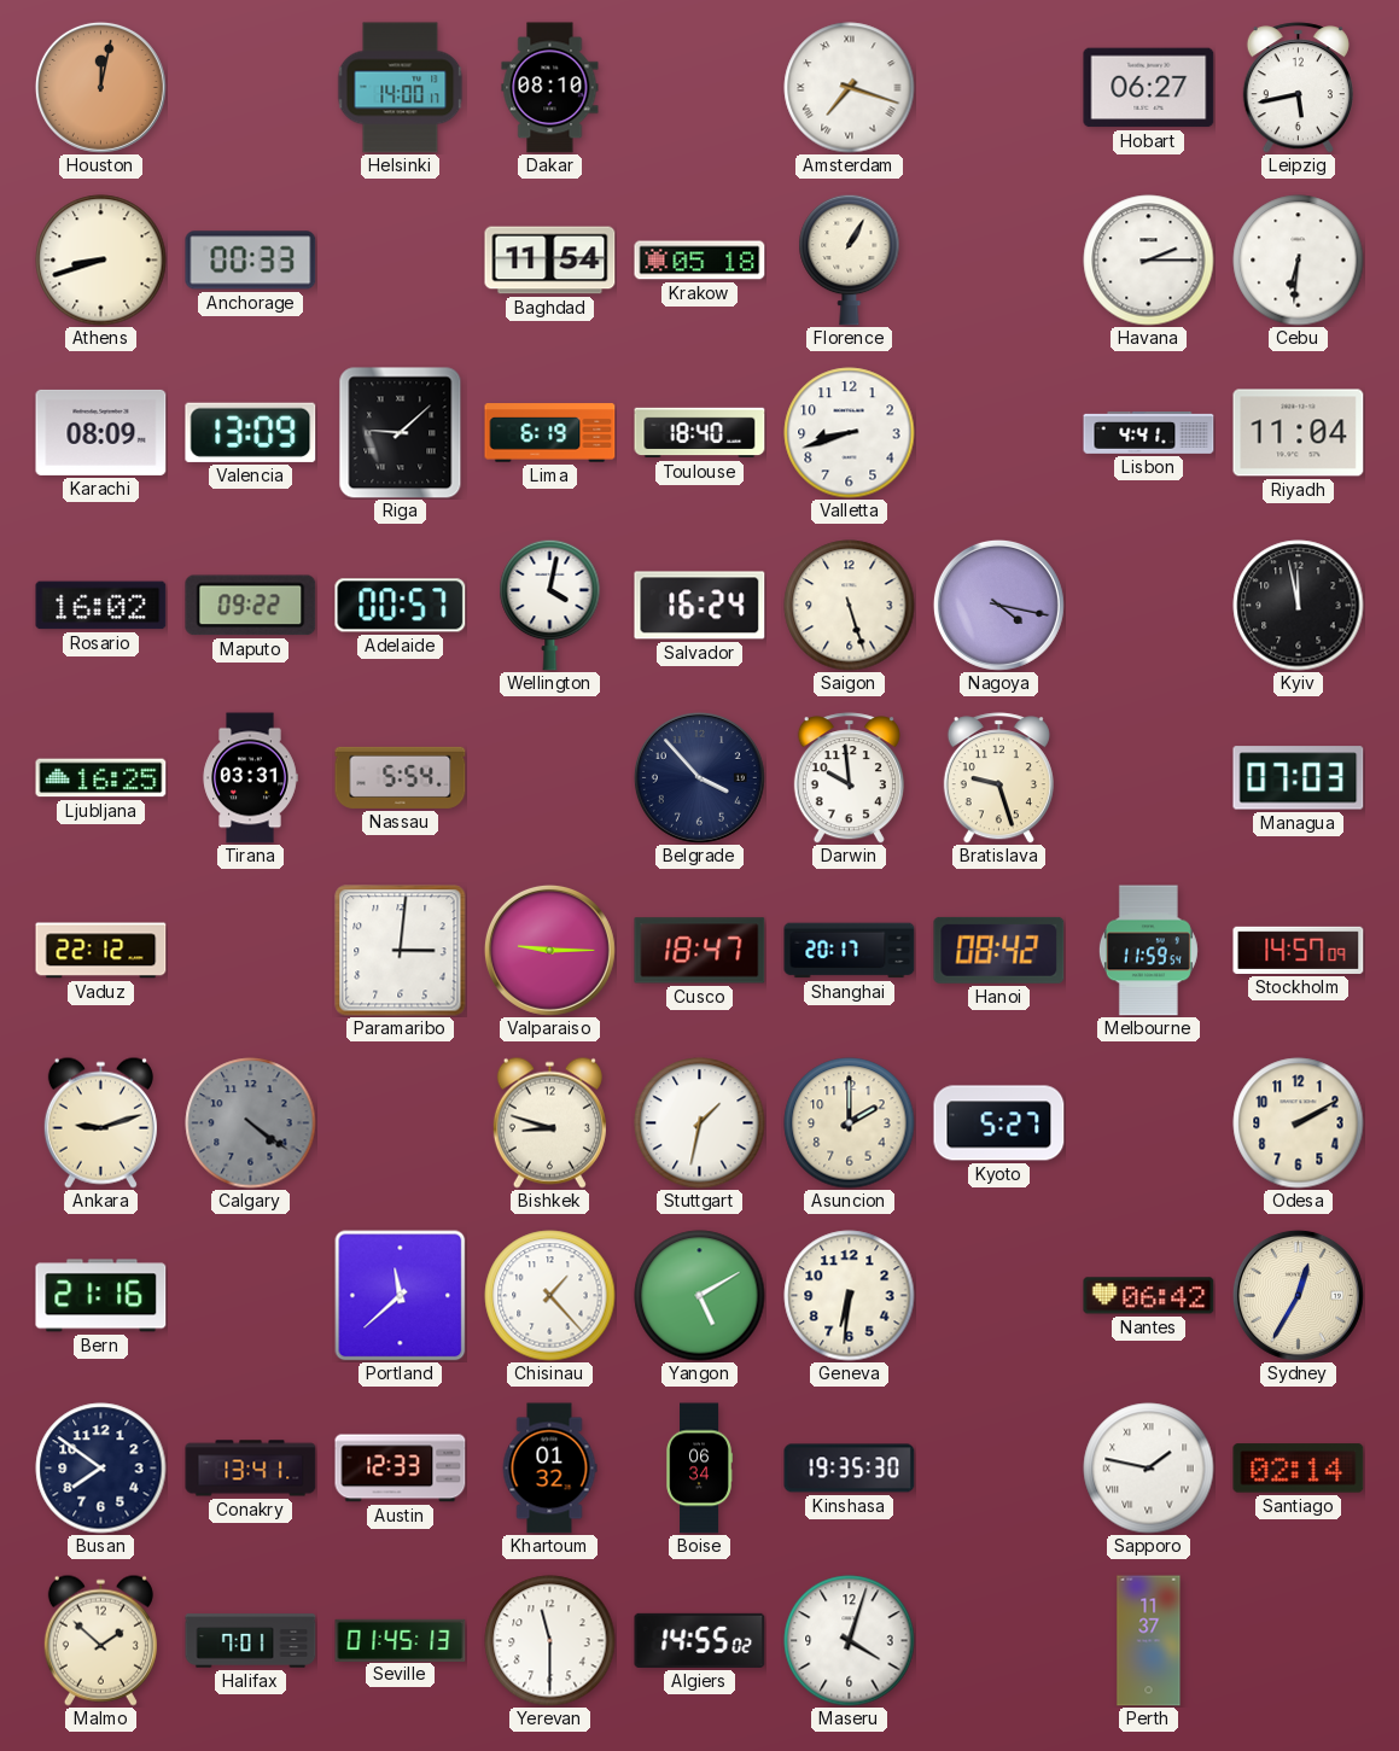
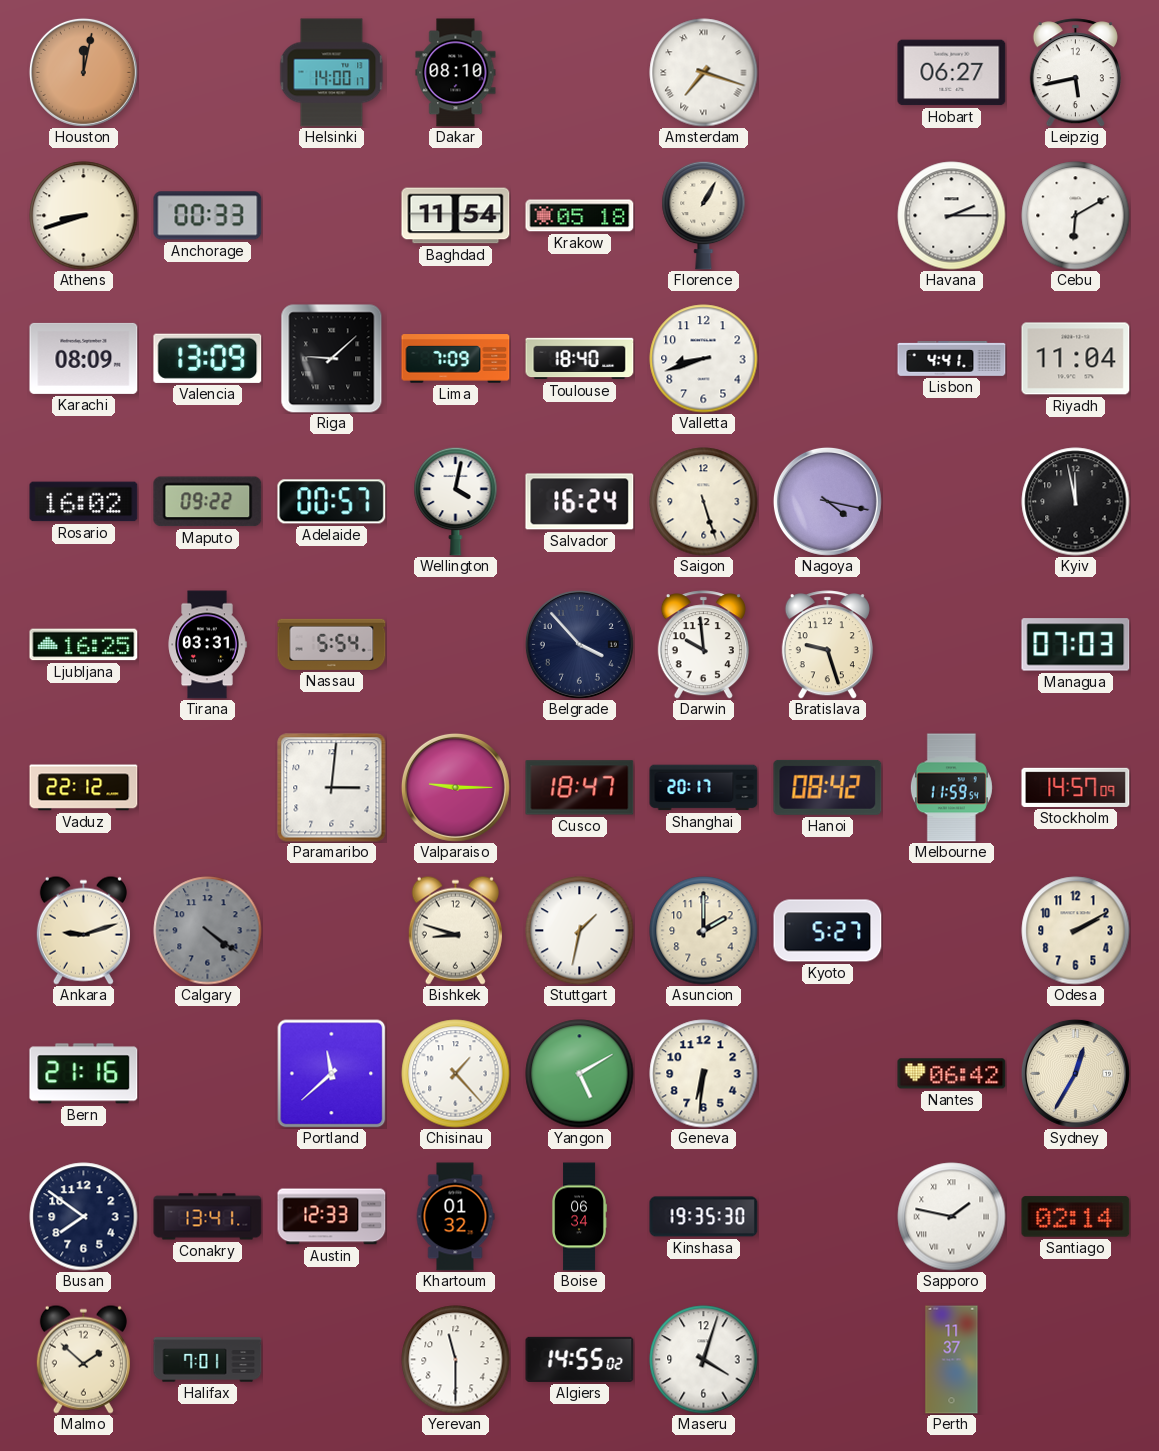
Cebu: 6:31 -> 6:10
Lima: 6:19 -> 7:09
Seville: 01:45 -> none
